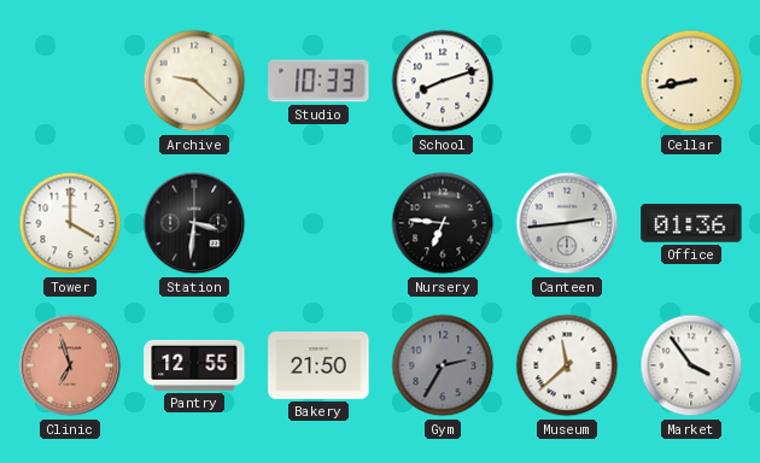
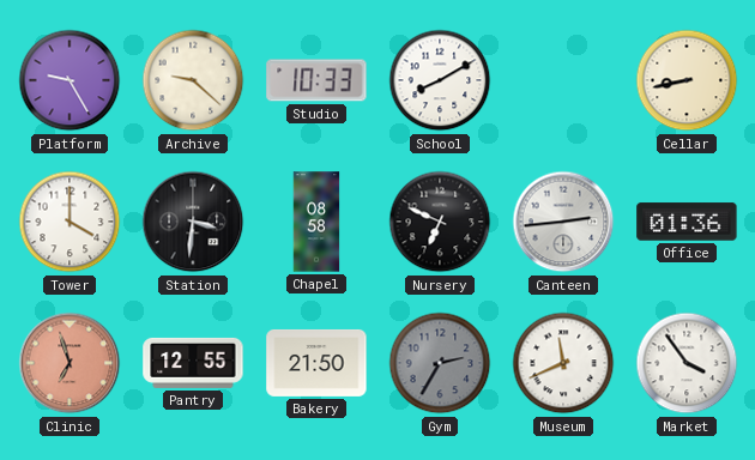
Platform: none -> 9:25
School: 8:12 -> 8:10
Chapel: none -> 08:58
Nursery: 6:46 -> 6:49
Museum: 11:38 -> 11:41
